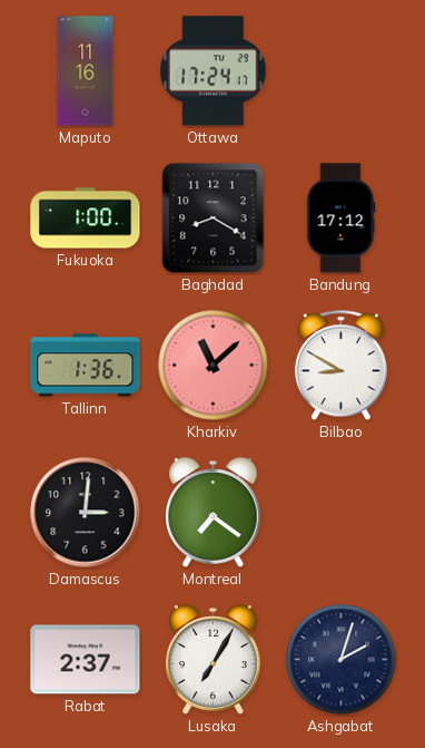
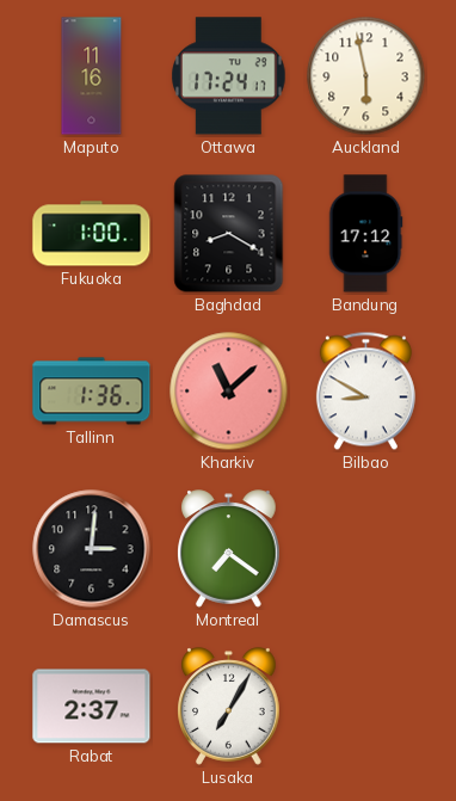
Auckland: none -> 5:58
Ashgabat: 2:03 -> none
